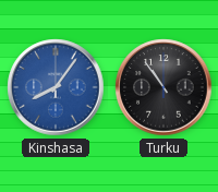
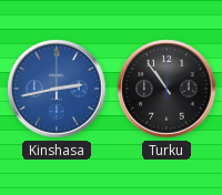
Kinshasa: 8:06 -> 2:43
